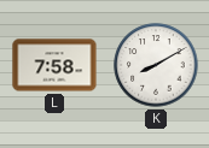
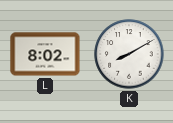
L: 7:58 -> 8:02
